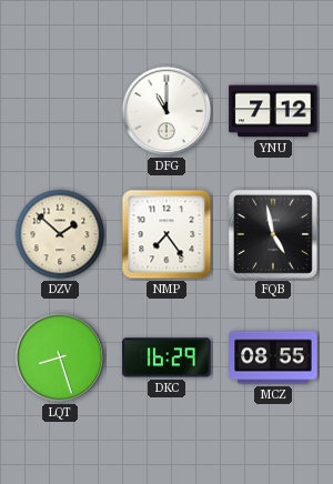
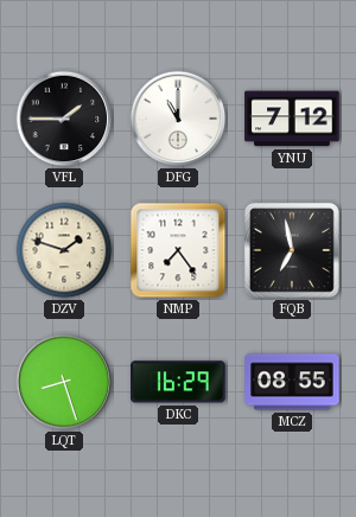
VFL: none -> 1:45
DZV: 1:52 -> 1:48
FQB: 4:58 -> 6:58
